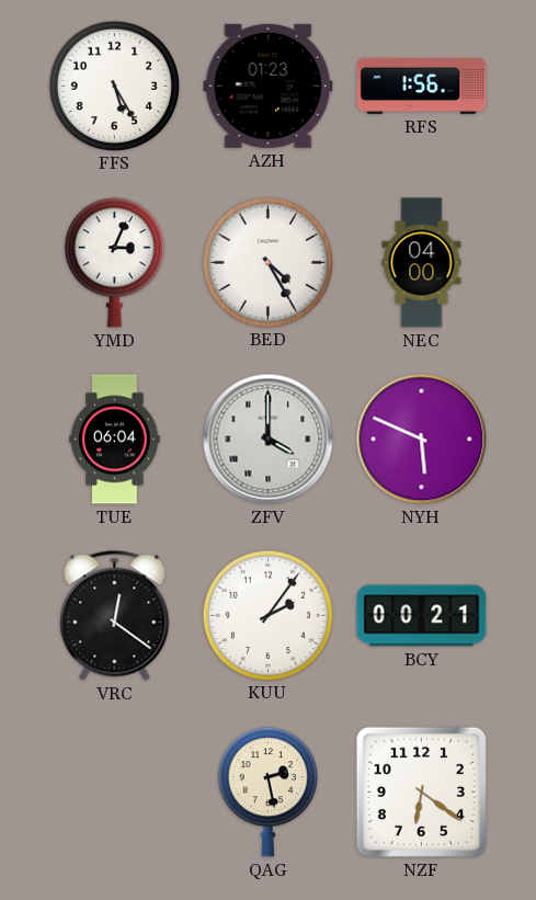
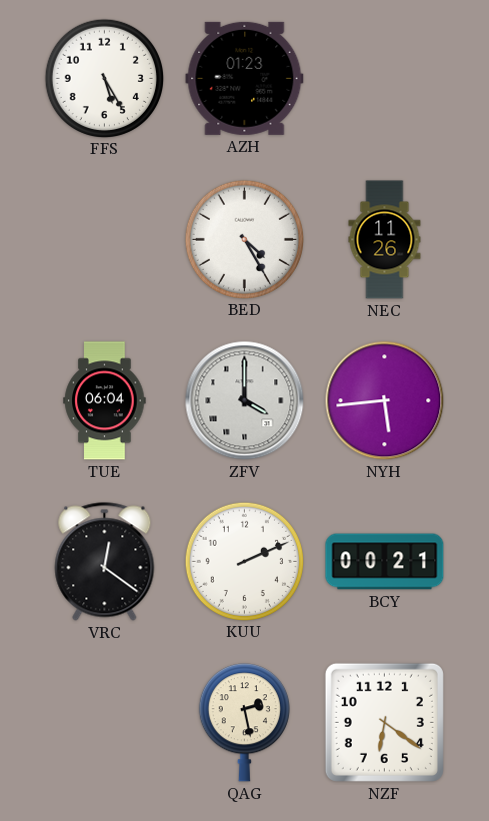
RFS: 1:56 -> none
YMD: 3:04 -> none
NEC: 04:00 -> 11:26
NYH: 5:49 -> 5:44
KUU: 2:06 -> 2:11
